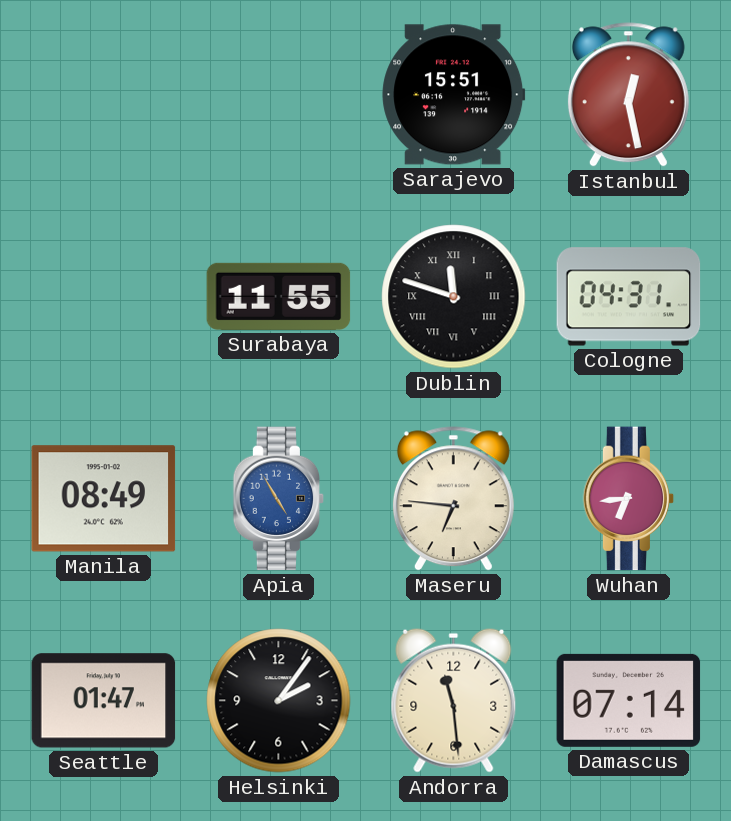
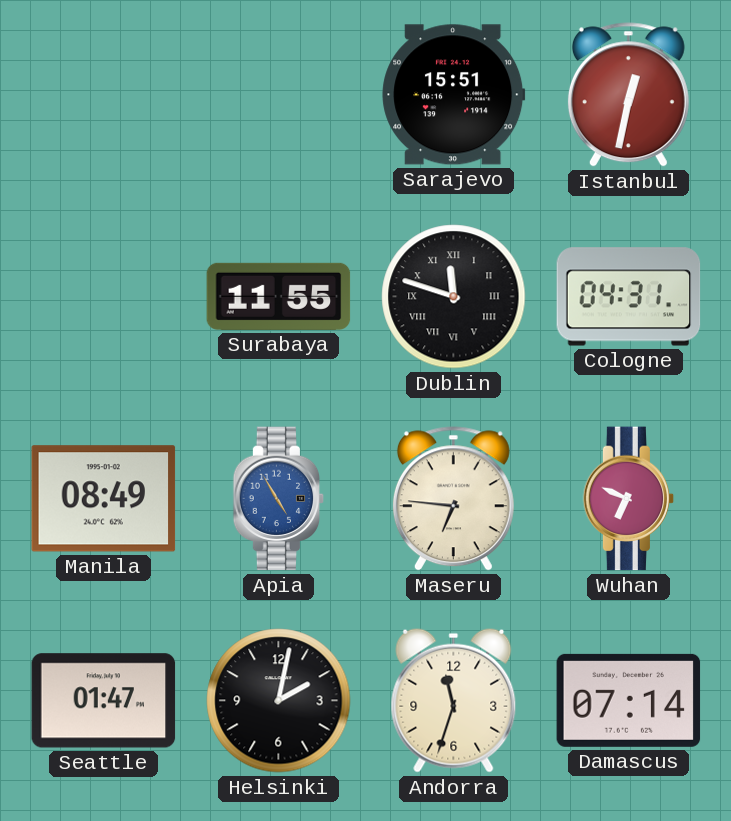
Istanbul: 12:28 -> 12:32
Wuhan: 6:44 -> 6:49
Helsinki: 2:06 -> 2:02
Andorra: 11:29 -> 11:33
